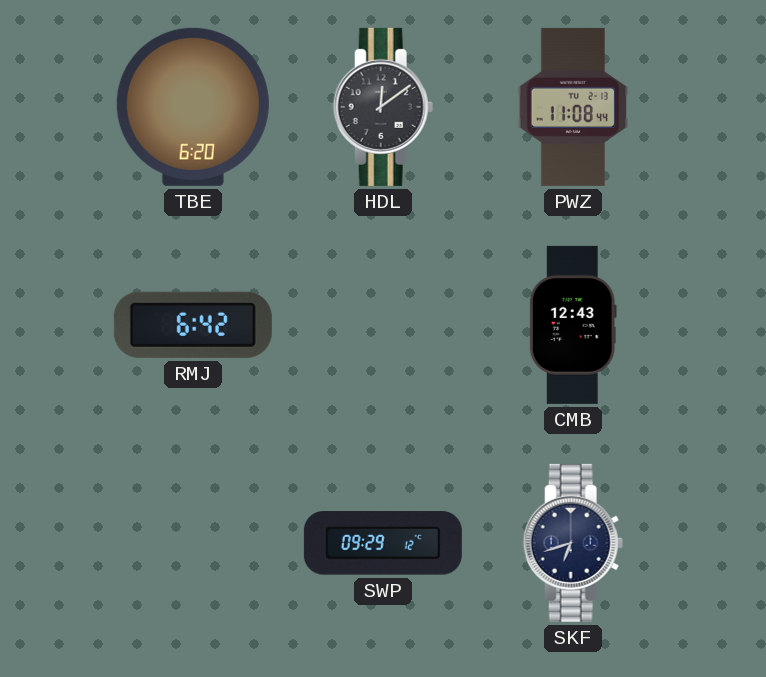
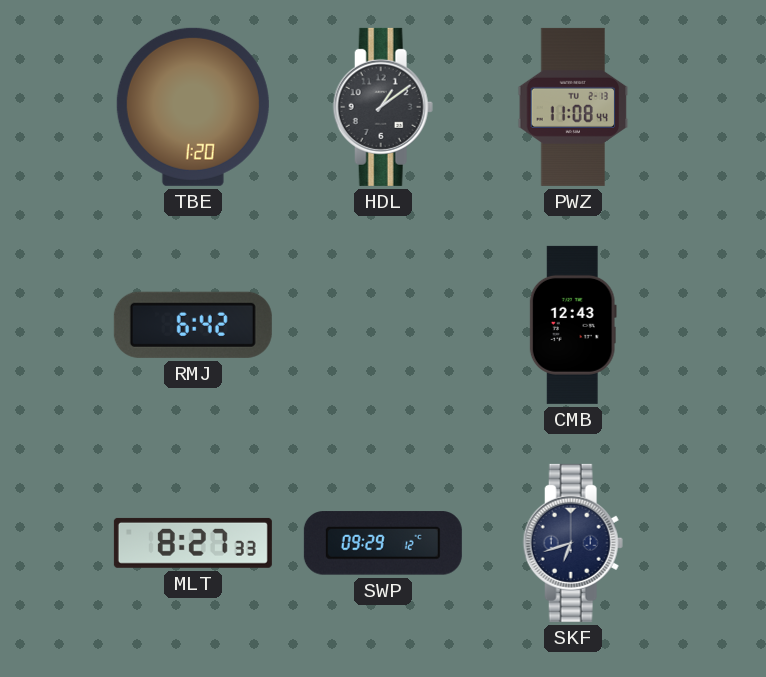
TBE: 6:20 -> 1:20
HDL: 12:09 -> 1:09
MLT: none -> 8:27
